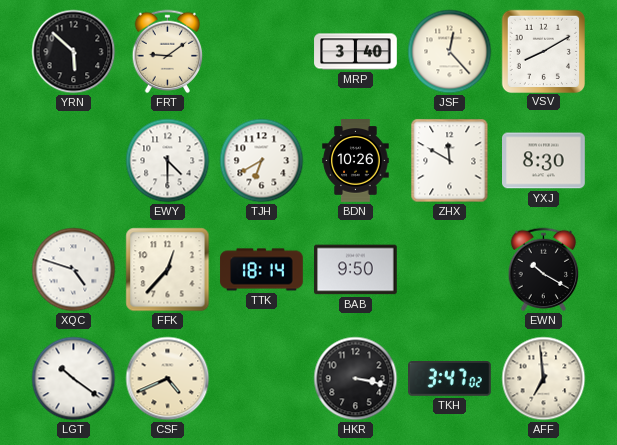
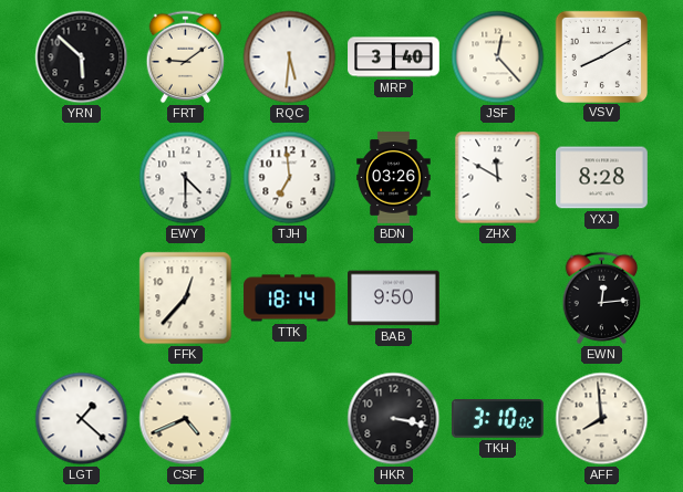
RQC: none -> 5:31
TJH: 6:40 -> 6:59
BDN: 10:26 -> 03:26
YXJ: 8:30 -> 8:28
XQC: 4:48 -> none
EWN: 10:20 -> 12:14
LGT: 10:21 -> 1:22
TKH: 3:47 -> 3:10
AFF: 6:59 -> 7:59
